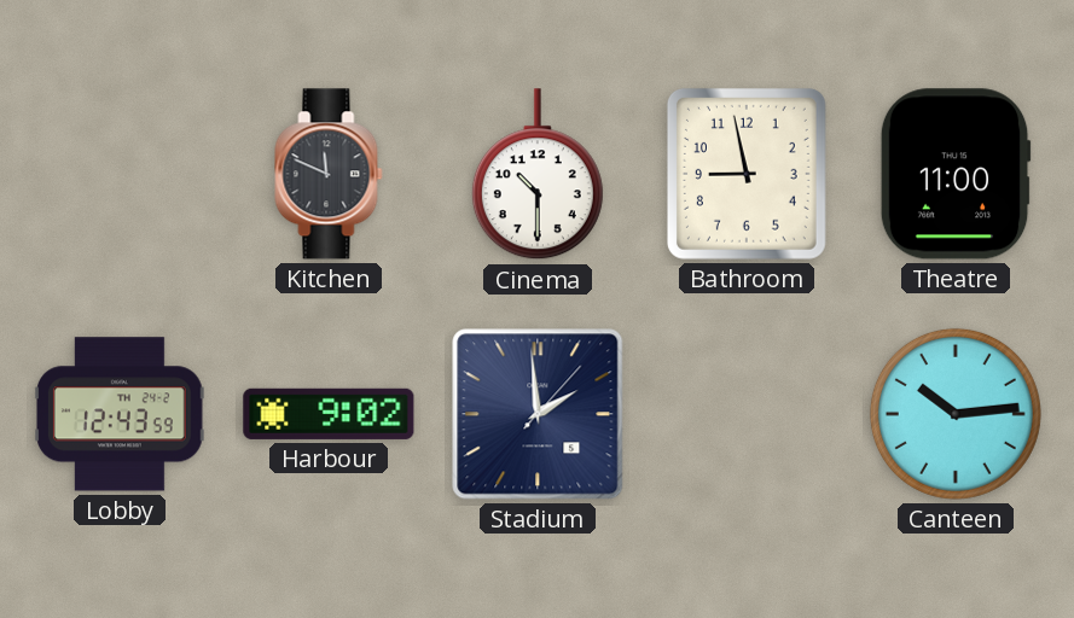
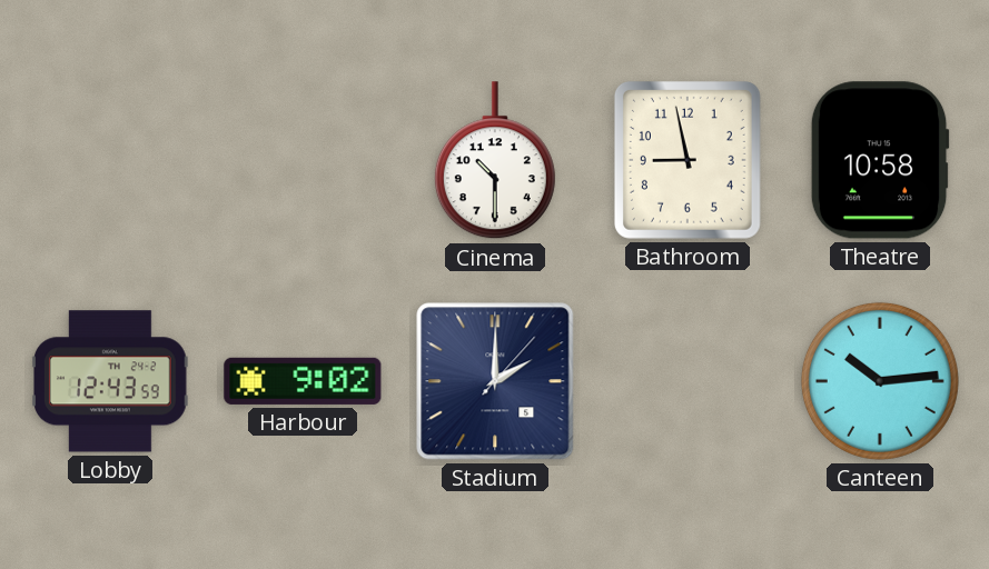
Kitchen: 11:49 -> none
Theatre: 11:00 -> 10:58
Stadium: 1:59 -> 2:00
